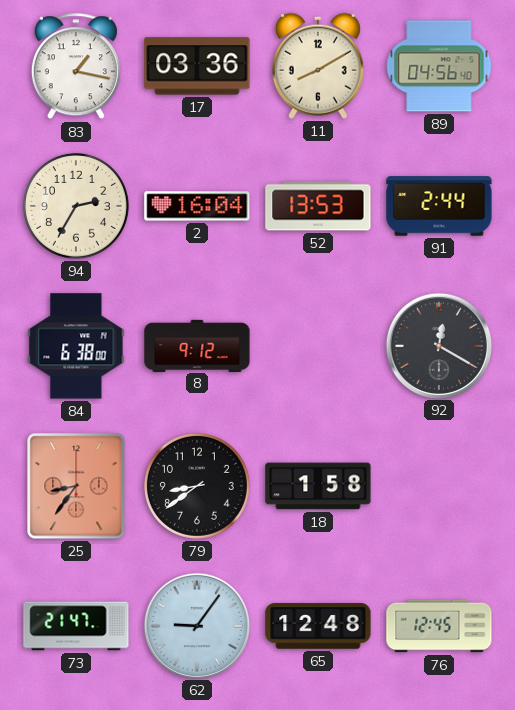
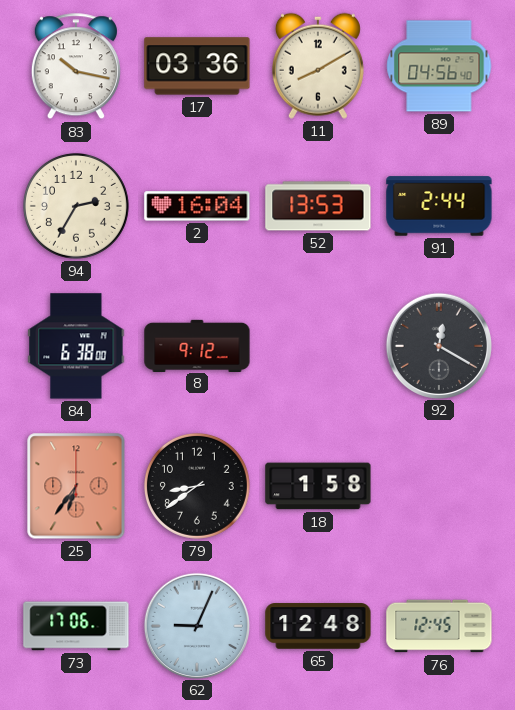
83: 1:17 -> 10:17
25: 8:36 -> 6:36
73: 21:47 -> 17:06
62: 9:06 -> 9:04
